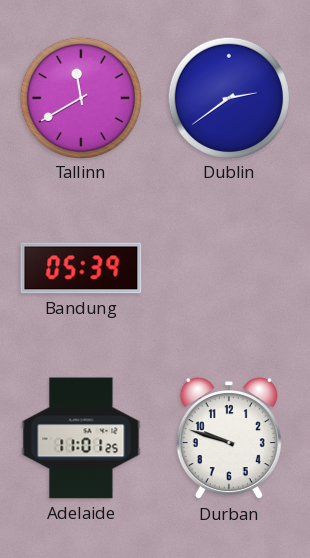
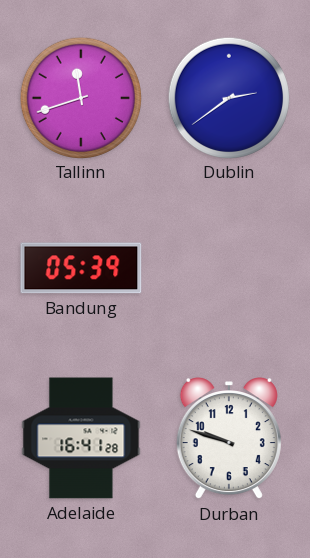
Tallinn: 11:40 -> 11:42
Adelaide: 11:01 -> 16:41
